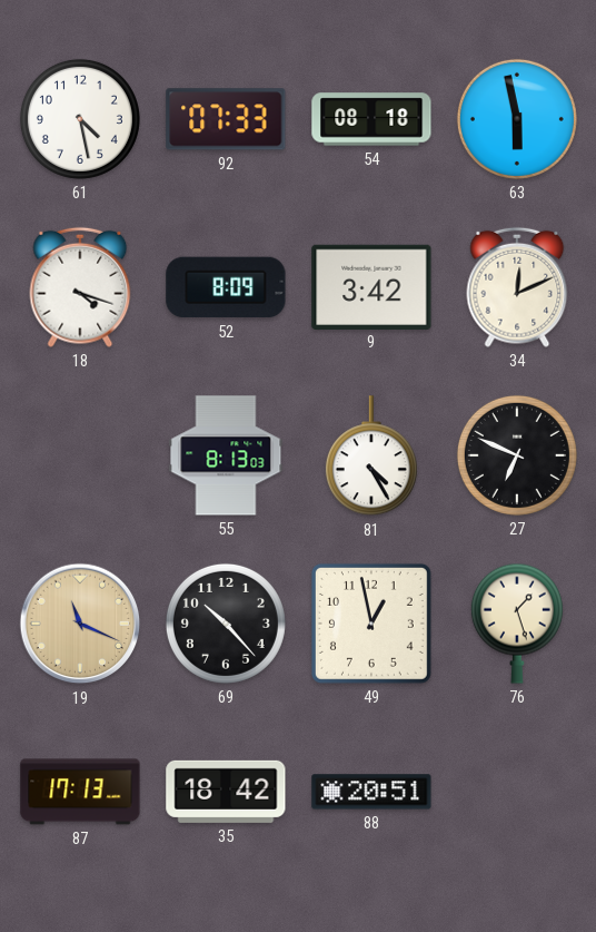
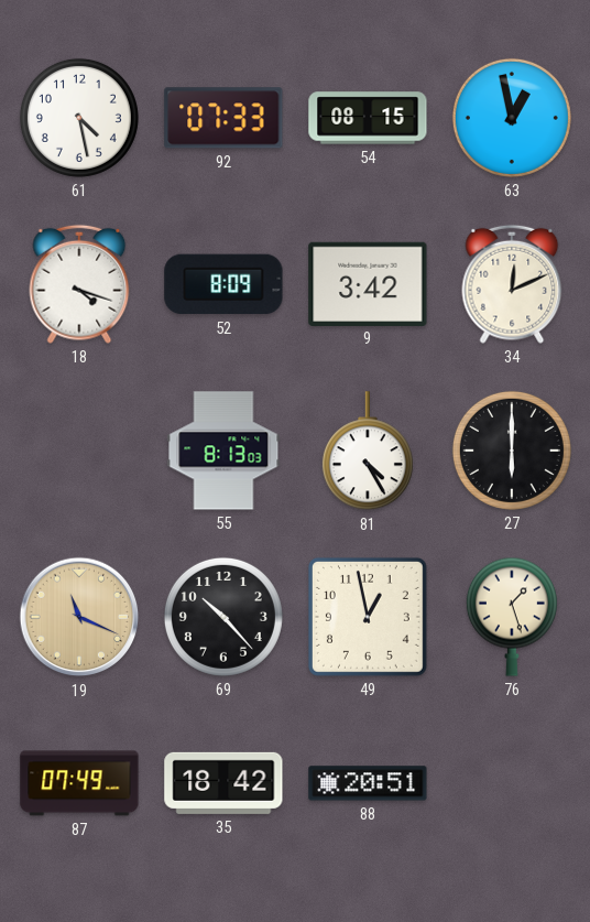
54: 08:18 -> 08:15
63: 5:58 -> 12:58
27: 6:49 -> 6:00
87: 17:13 -> 07:49
